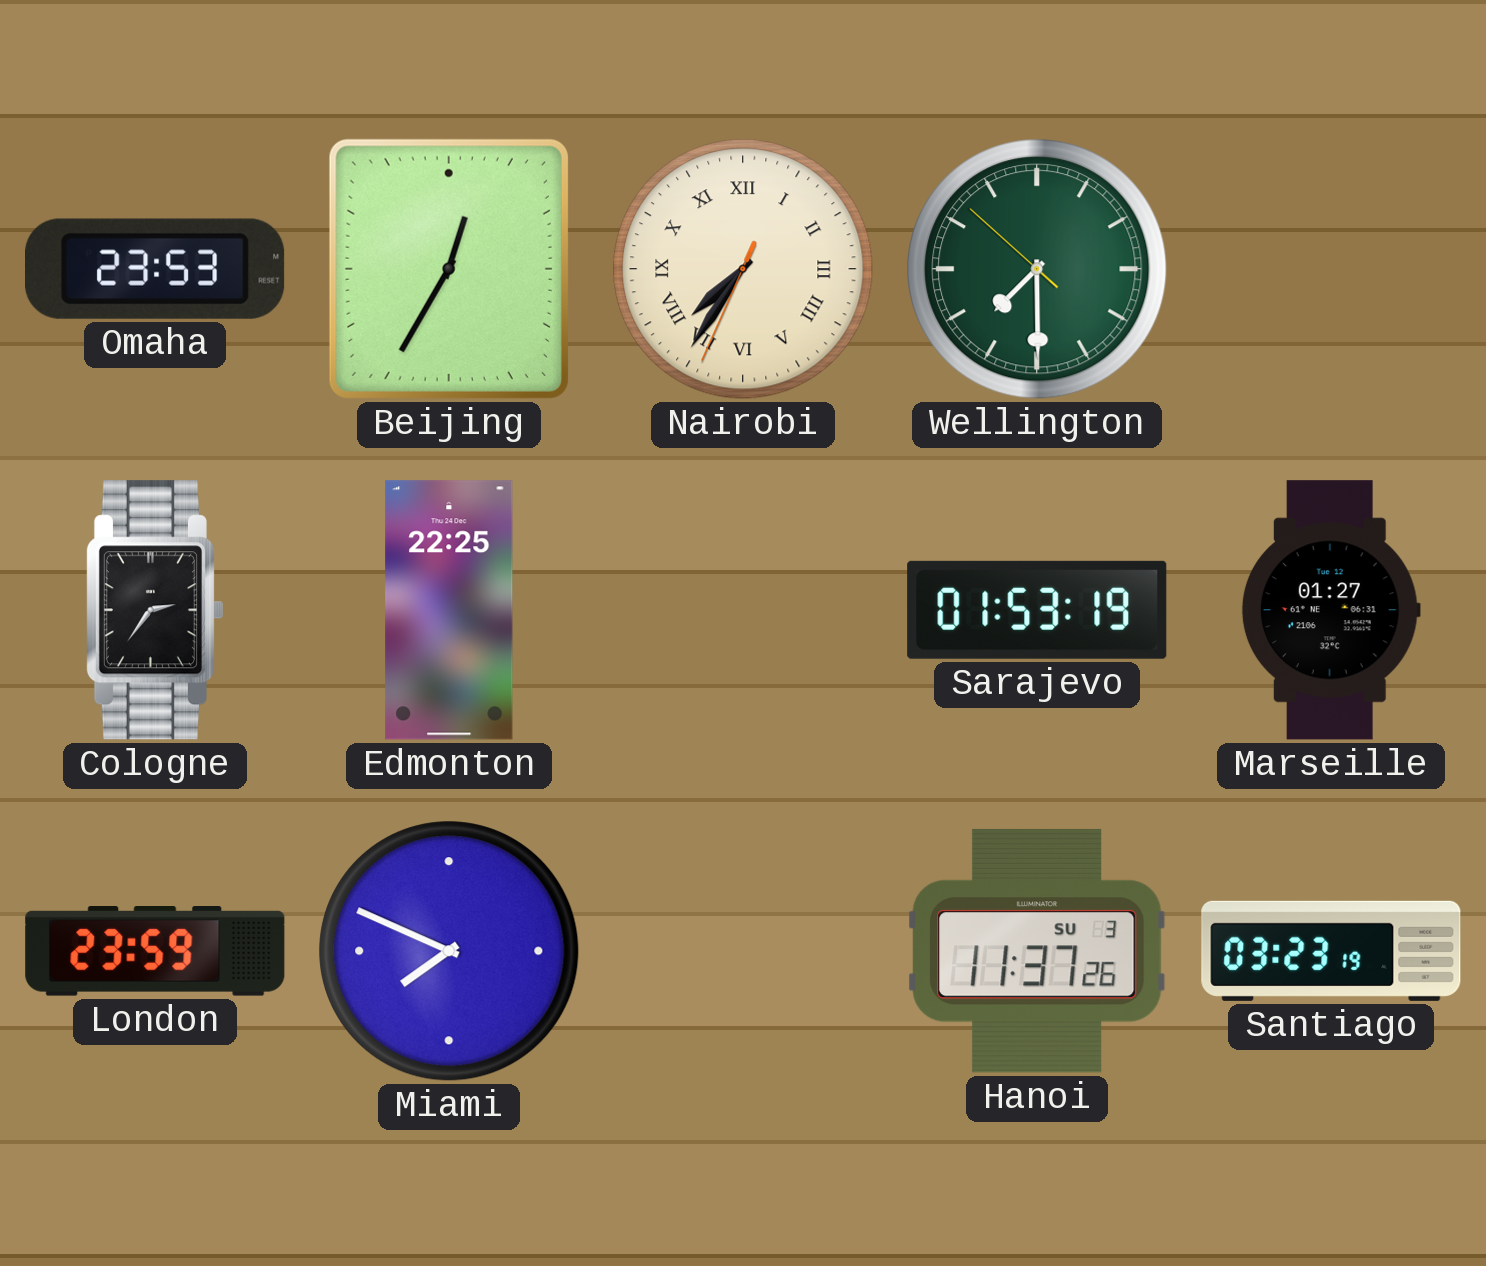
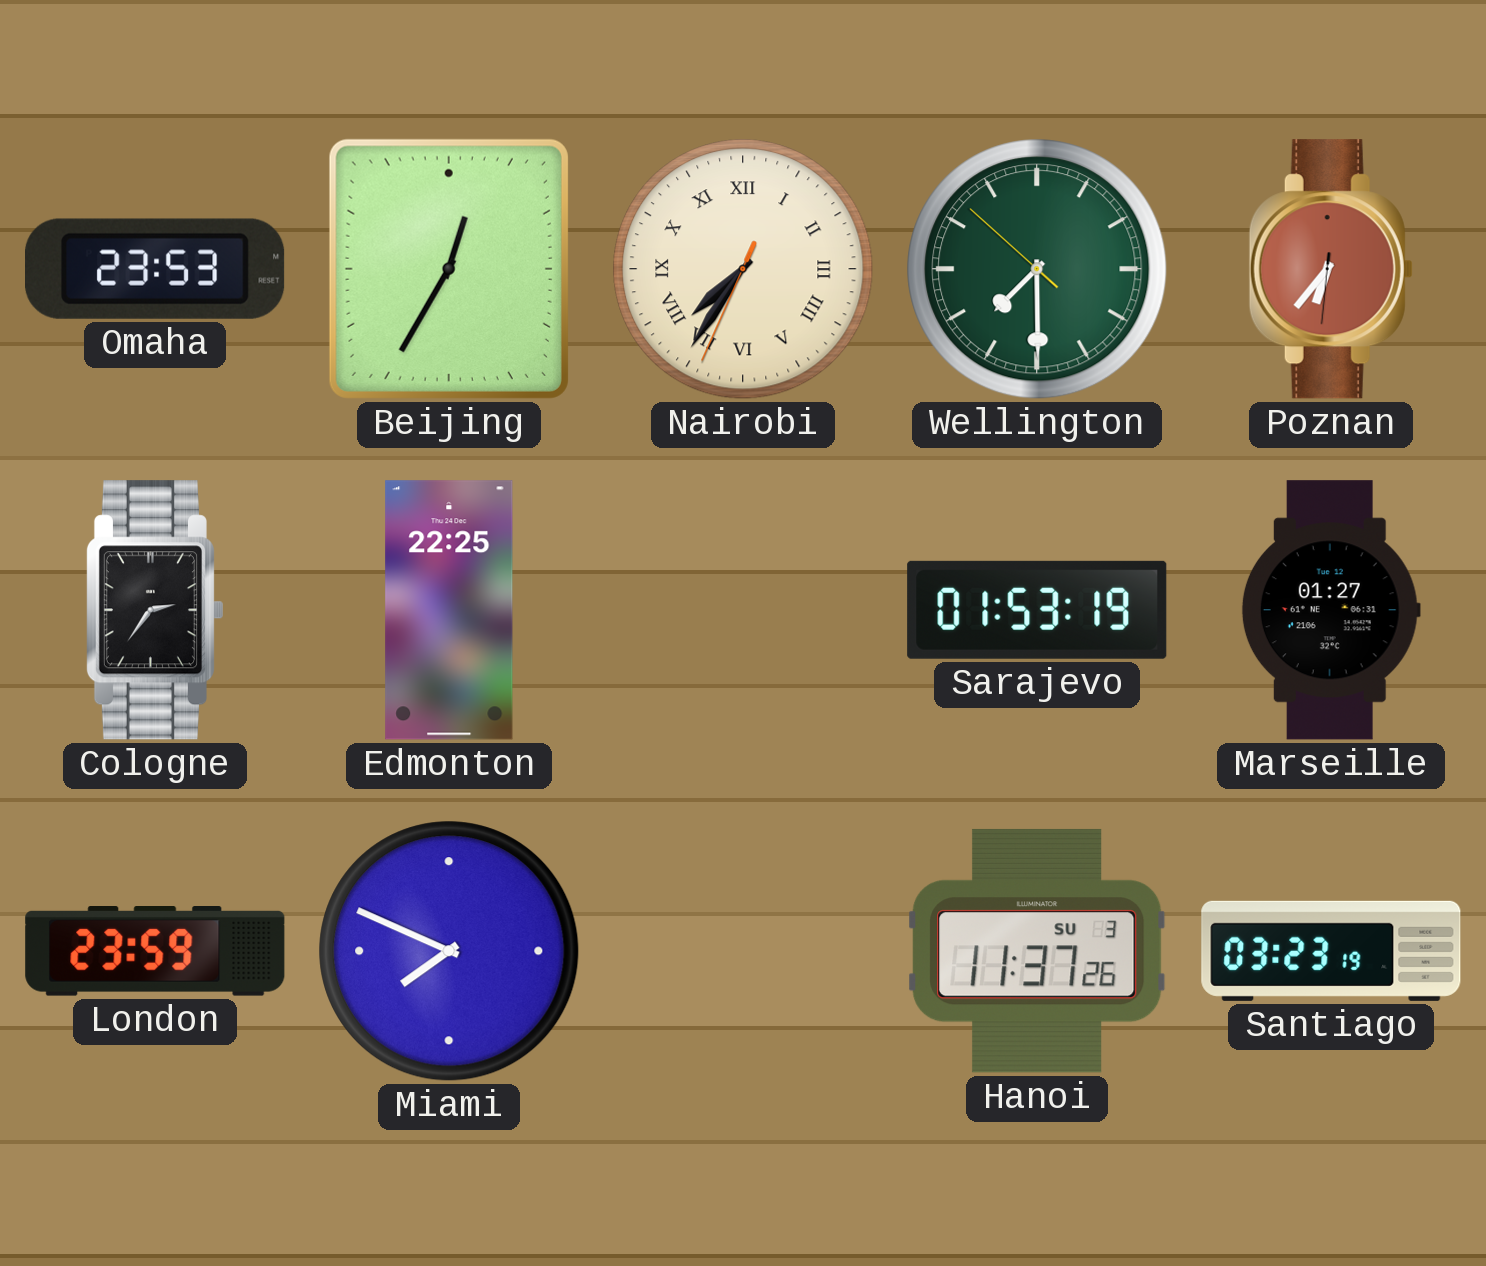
Poznan: none -> 6:36
